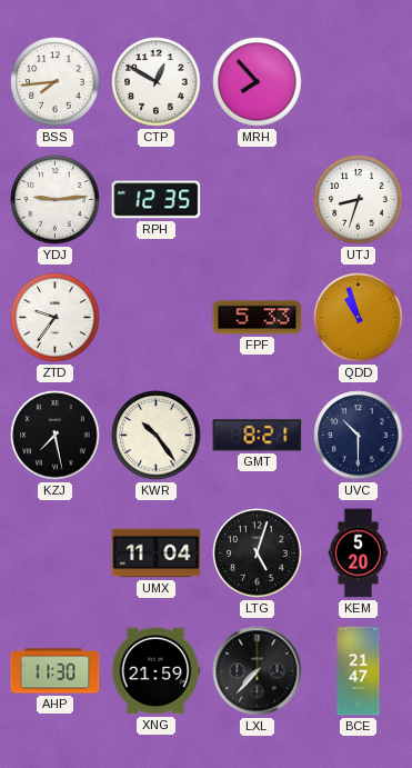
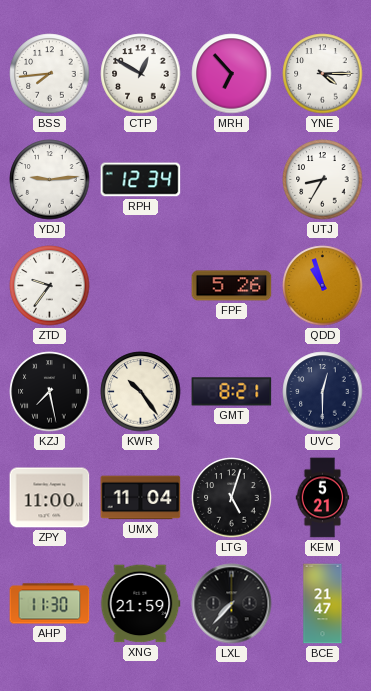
MRH: 7:53 -> 6:53
YNE: none -> 4:15
RPH: 12:35 -> 12:34
UTJ: 8:33 -> 8:35
FPF: 5:33 -> 5:26
UVC: 10:30 -> 12:30
ZPY: none -> 11:00
KEM: 5:20 -> 5:21
